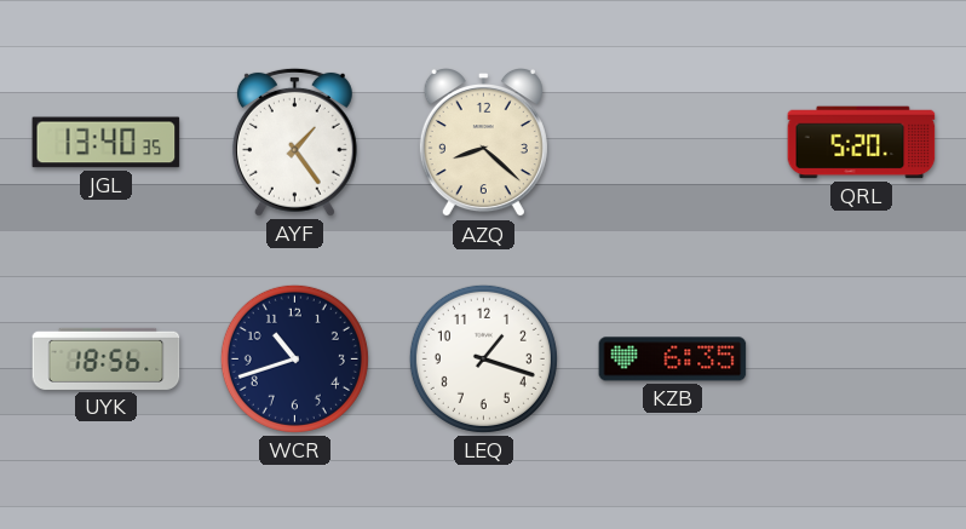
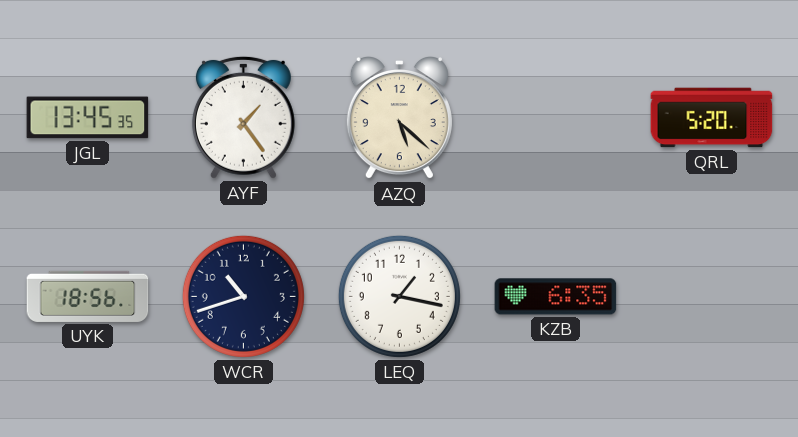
JGL: 13:40 -> 13:45
AZQ: 8:22 -> 5:22
LEQ: 1:18 -> 1:17
